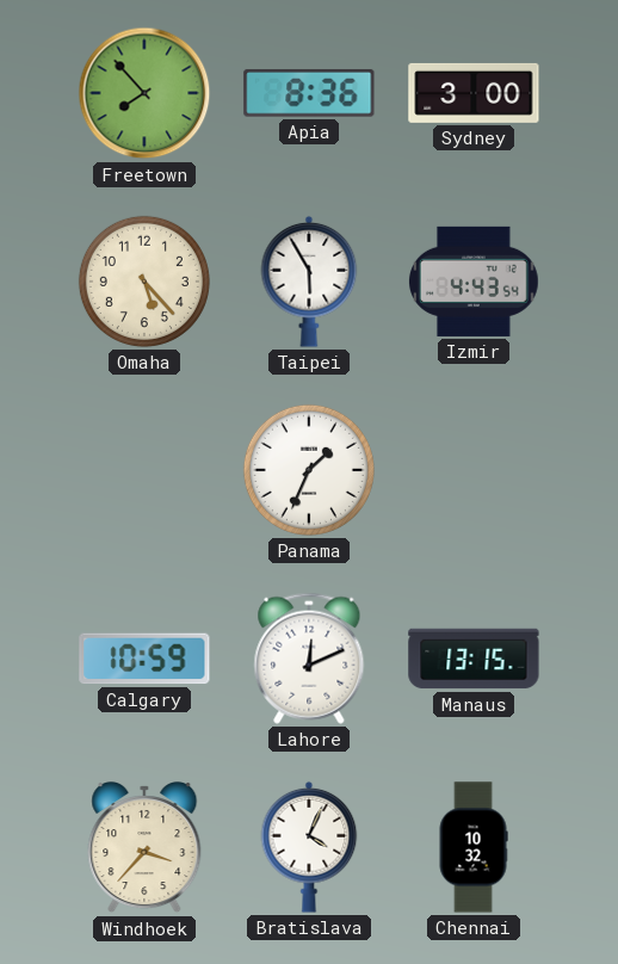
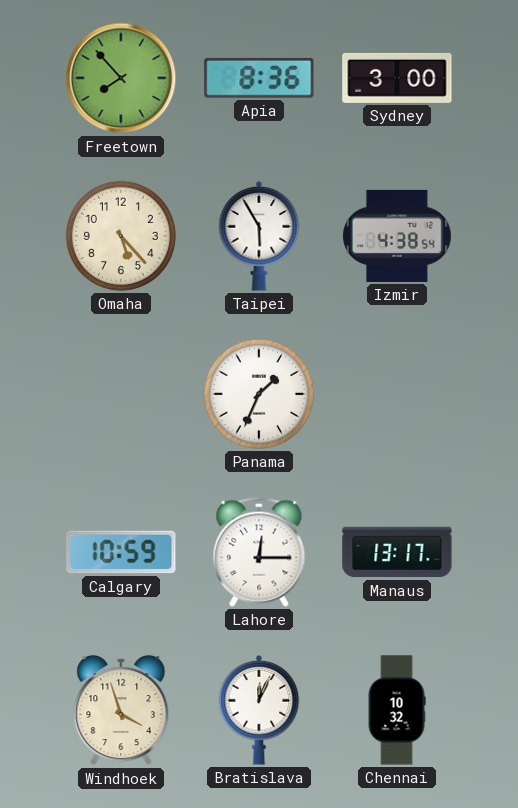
Izmir: 4:43 -> 4:38
Lahore: 12:11 -> 12:15
Manaus: 13:15 -> 13:17
Windhoek: 3:37 -> 3:57
Bratislava: 4:04 -> 12:04
